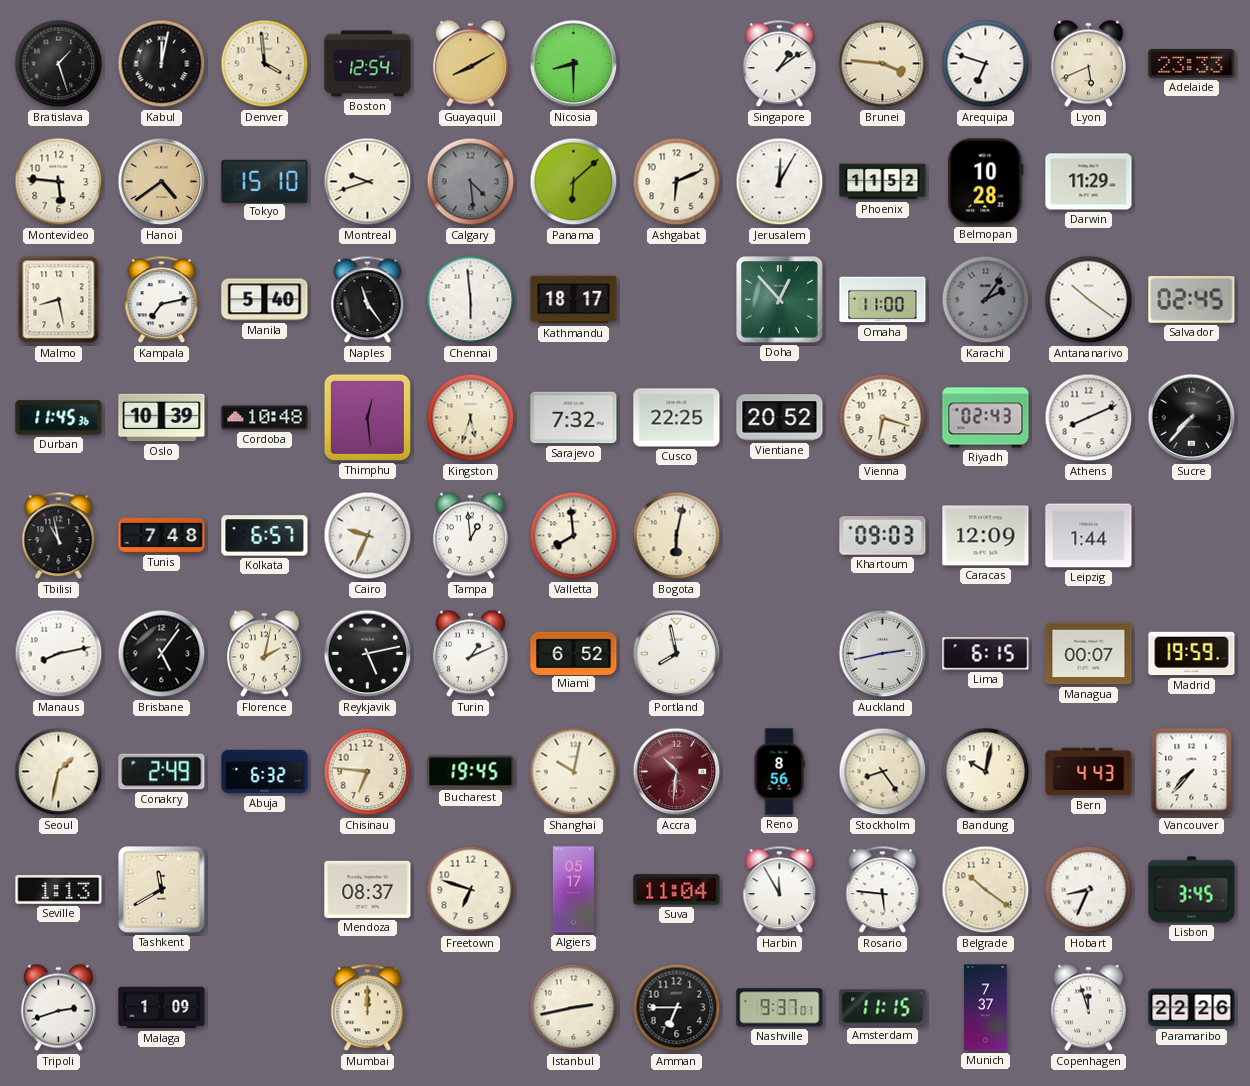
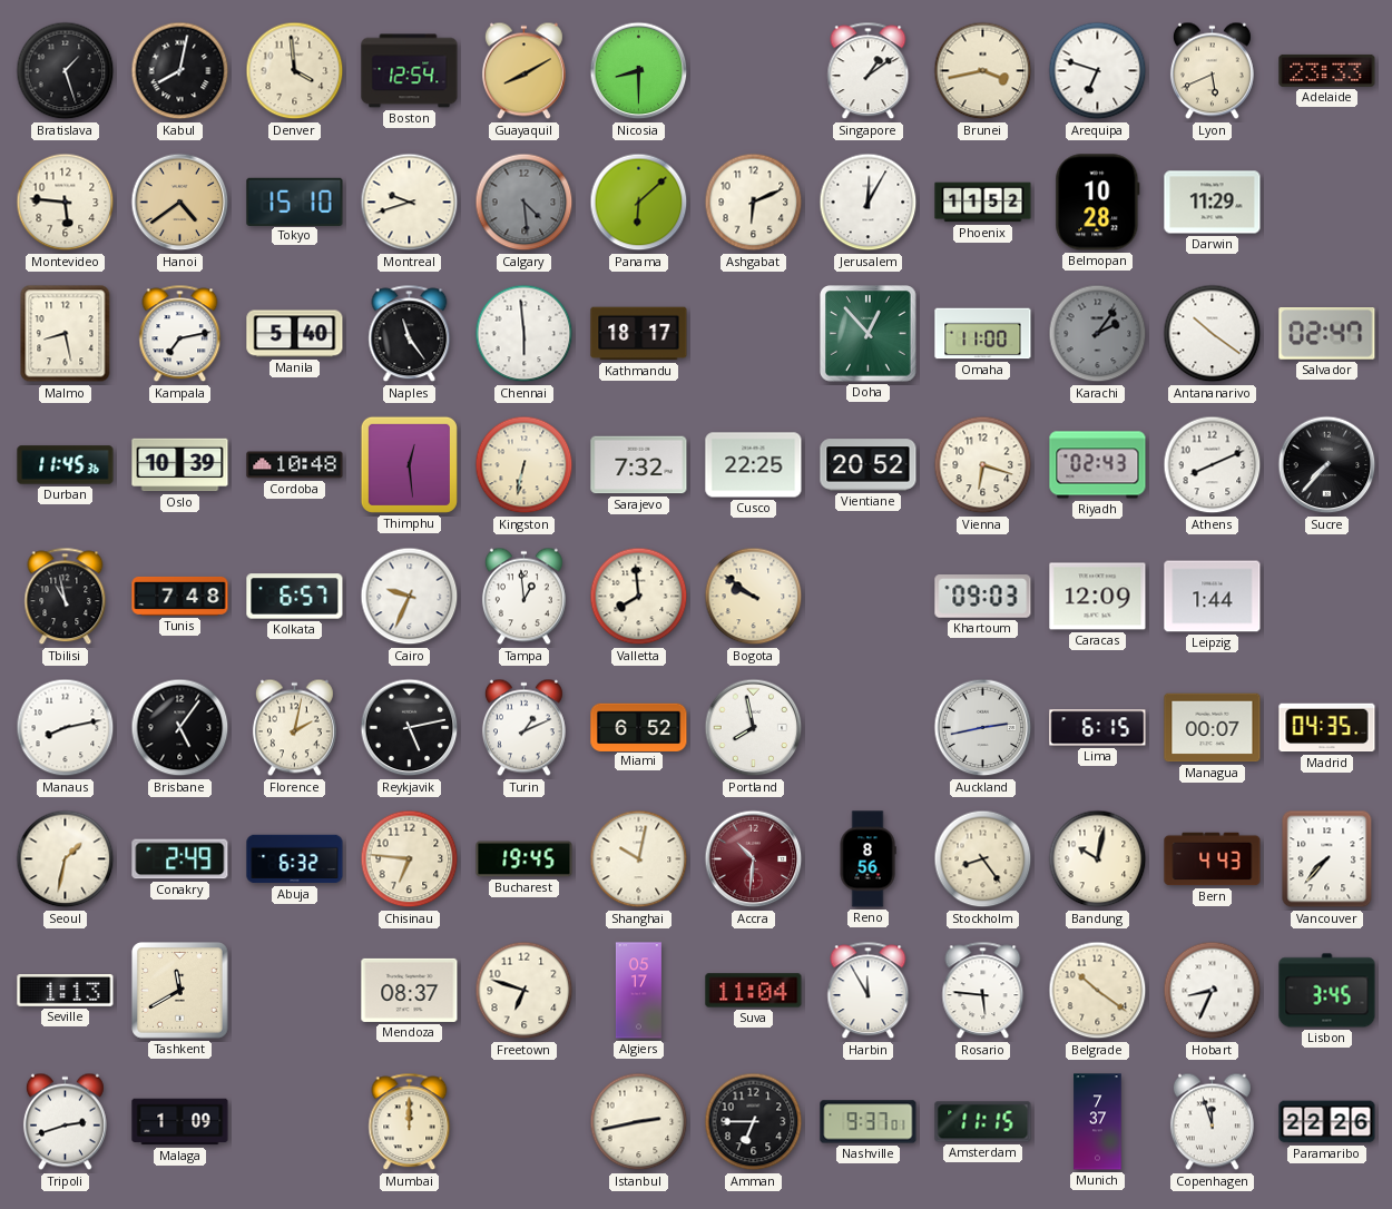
Kabul: 12:02 -> 8:02
Brunei: 3:46 -> 3:43
Salvador: 02:45 -> 02:47
Kingston: 5:33 -> 6:32
Bogota: 6:02 -> 9:51
Madrid: 19:59 -> 04:35
